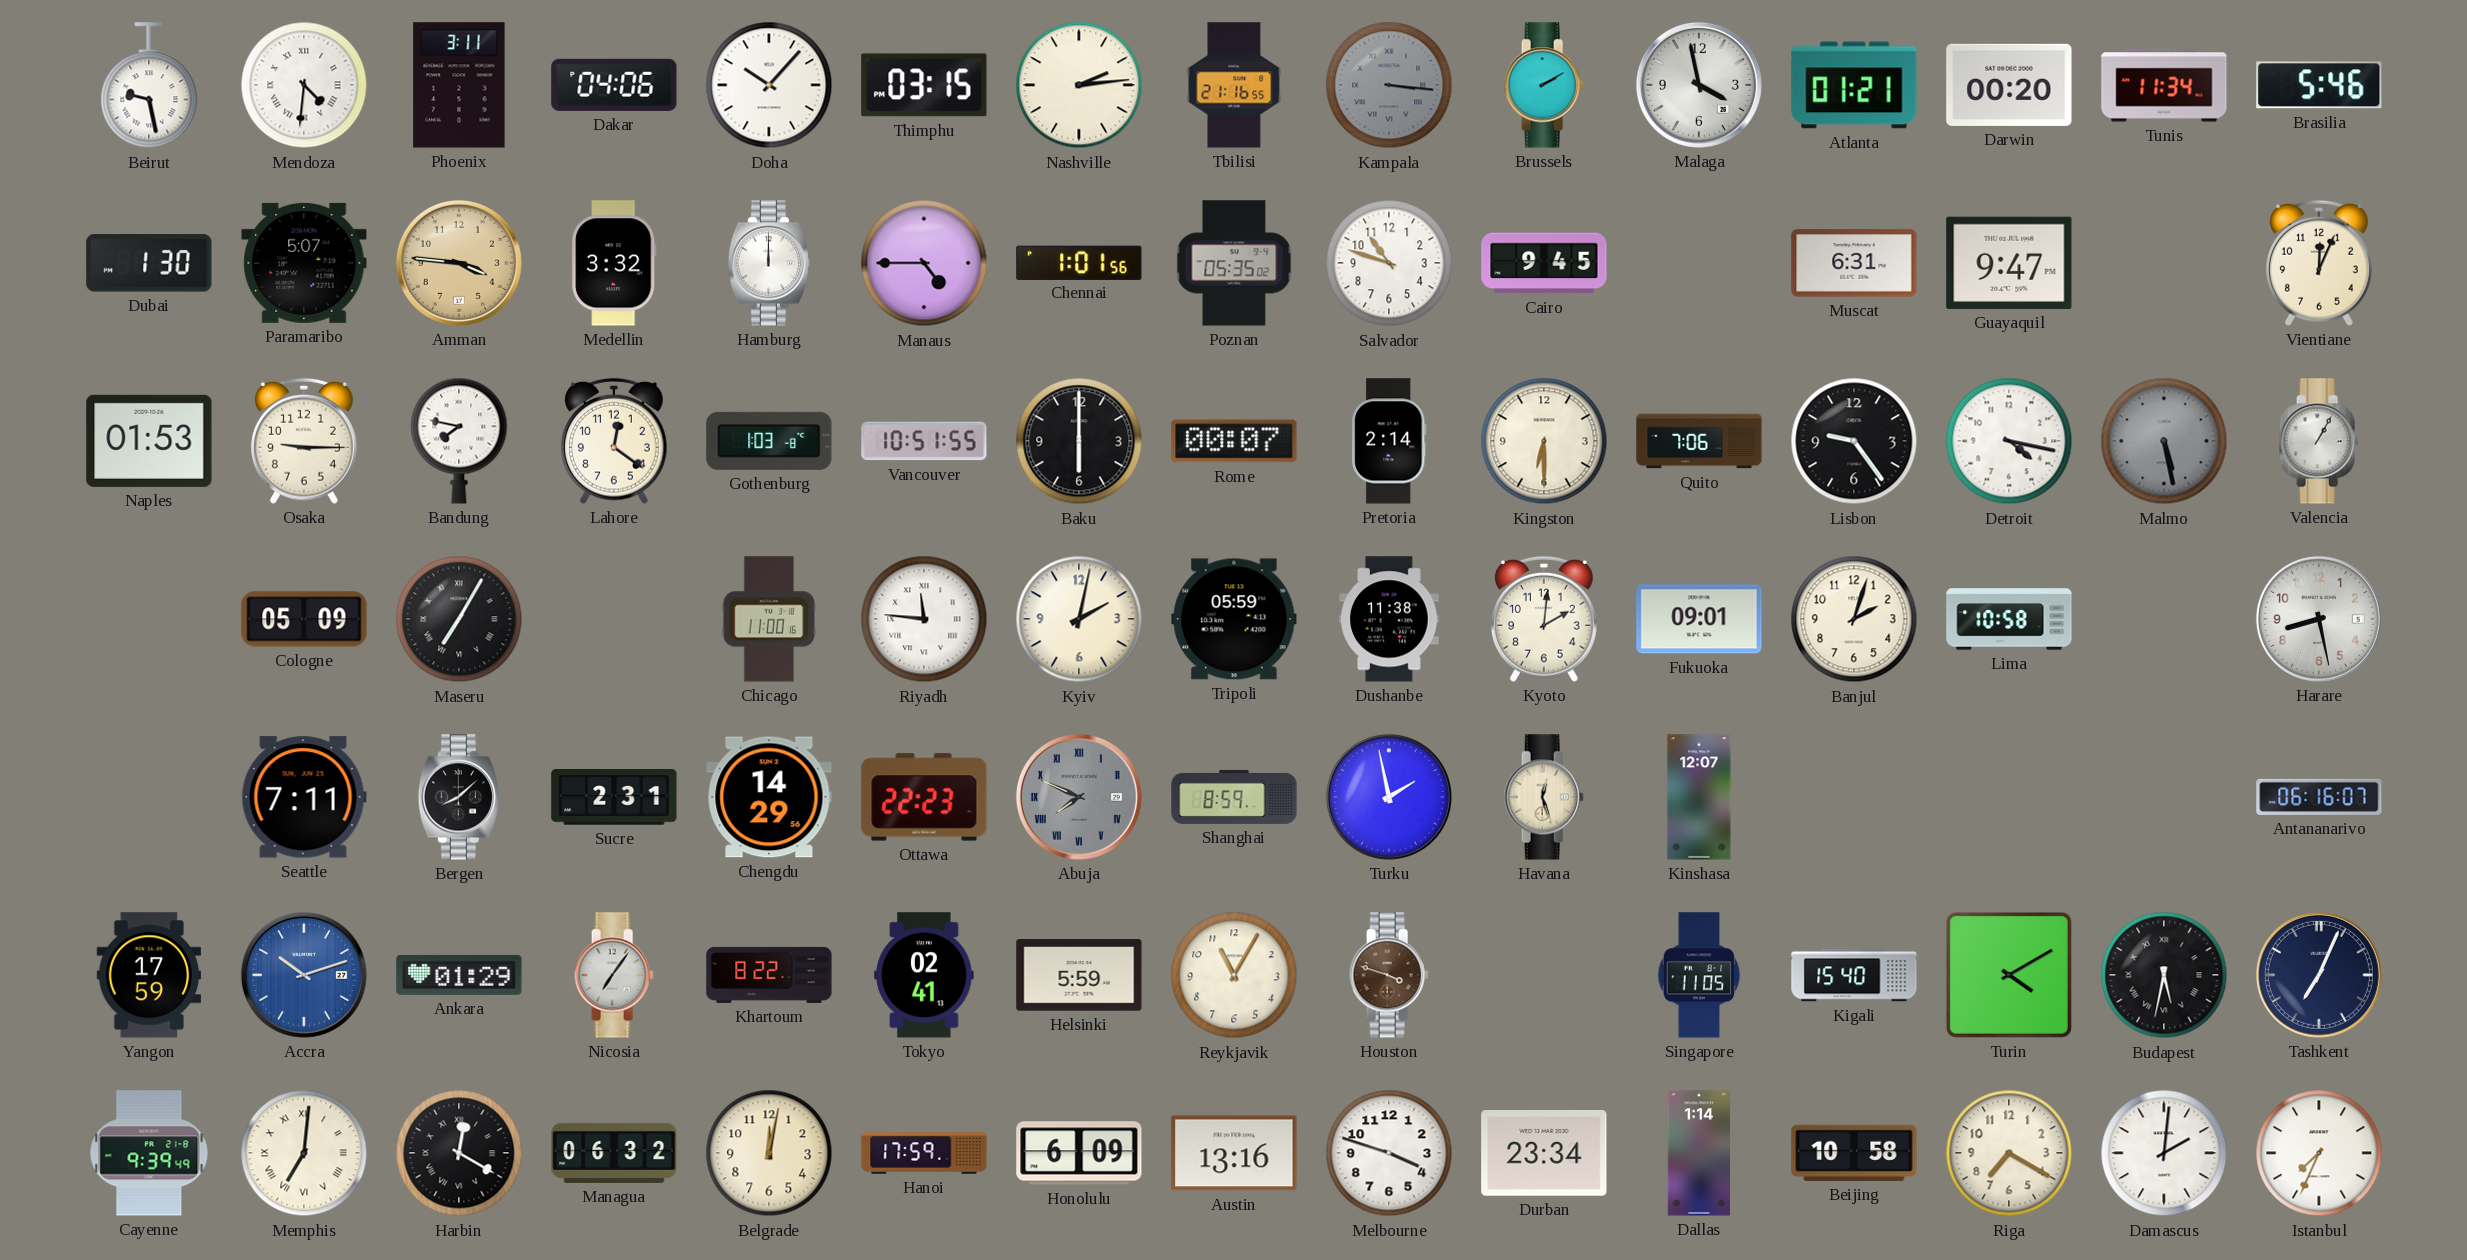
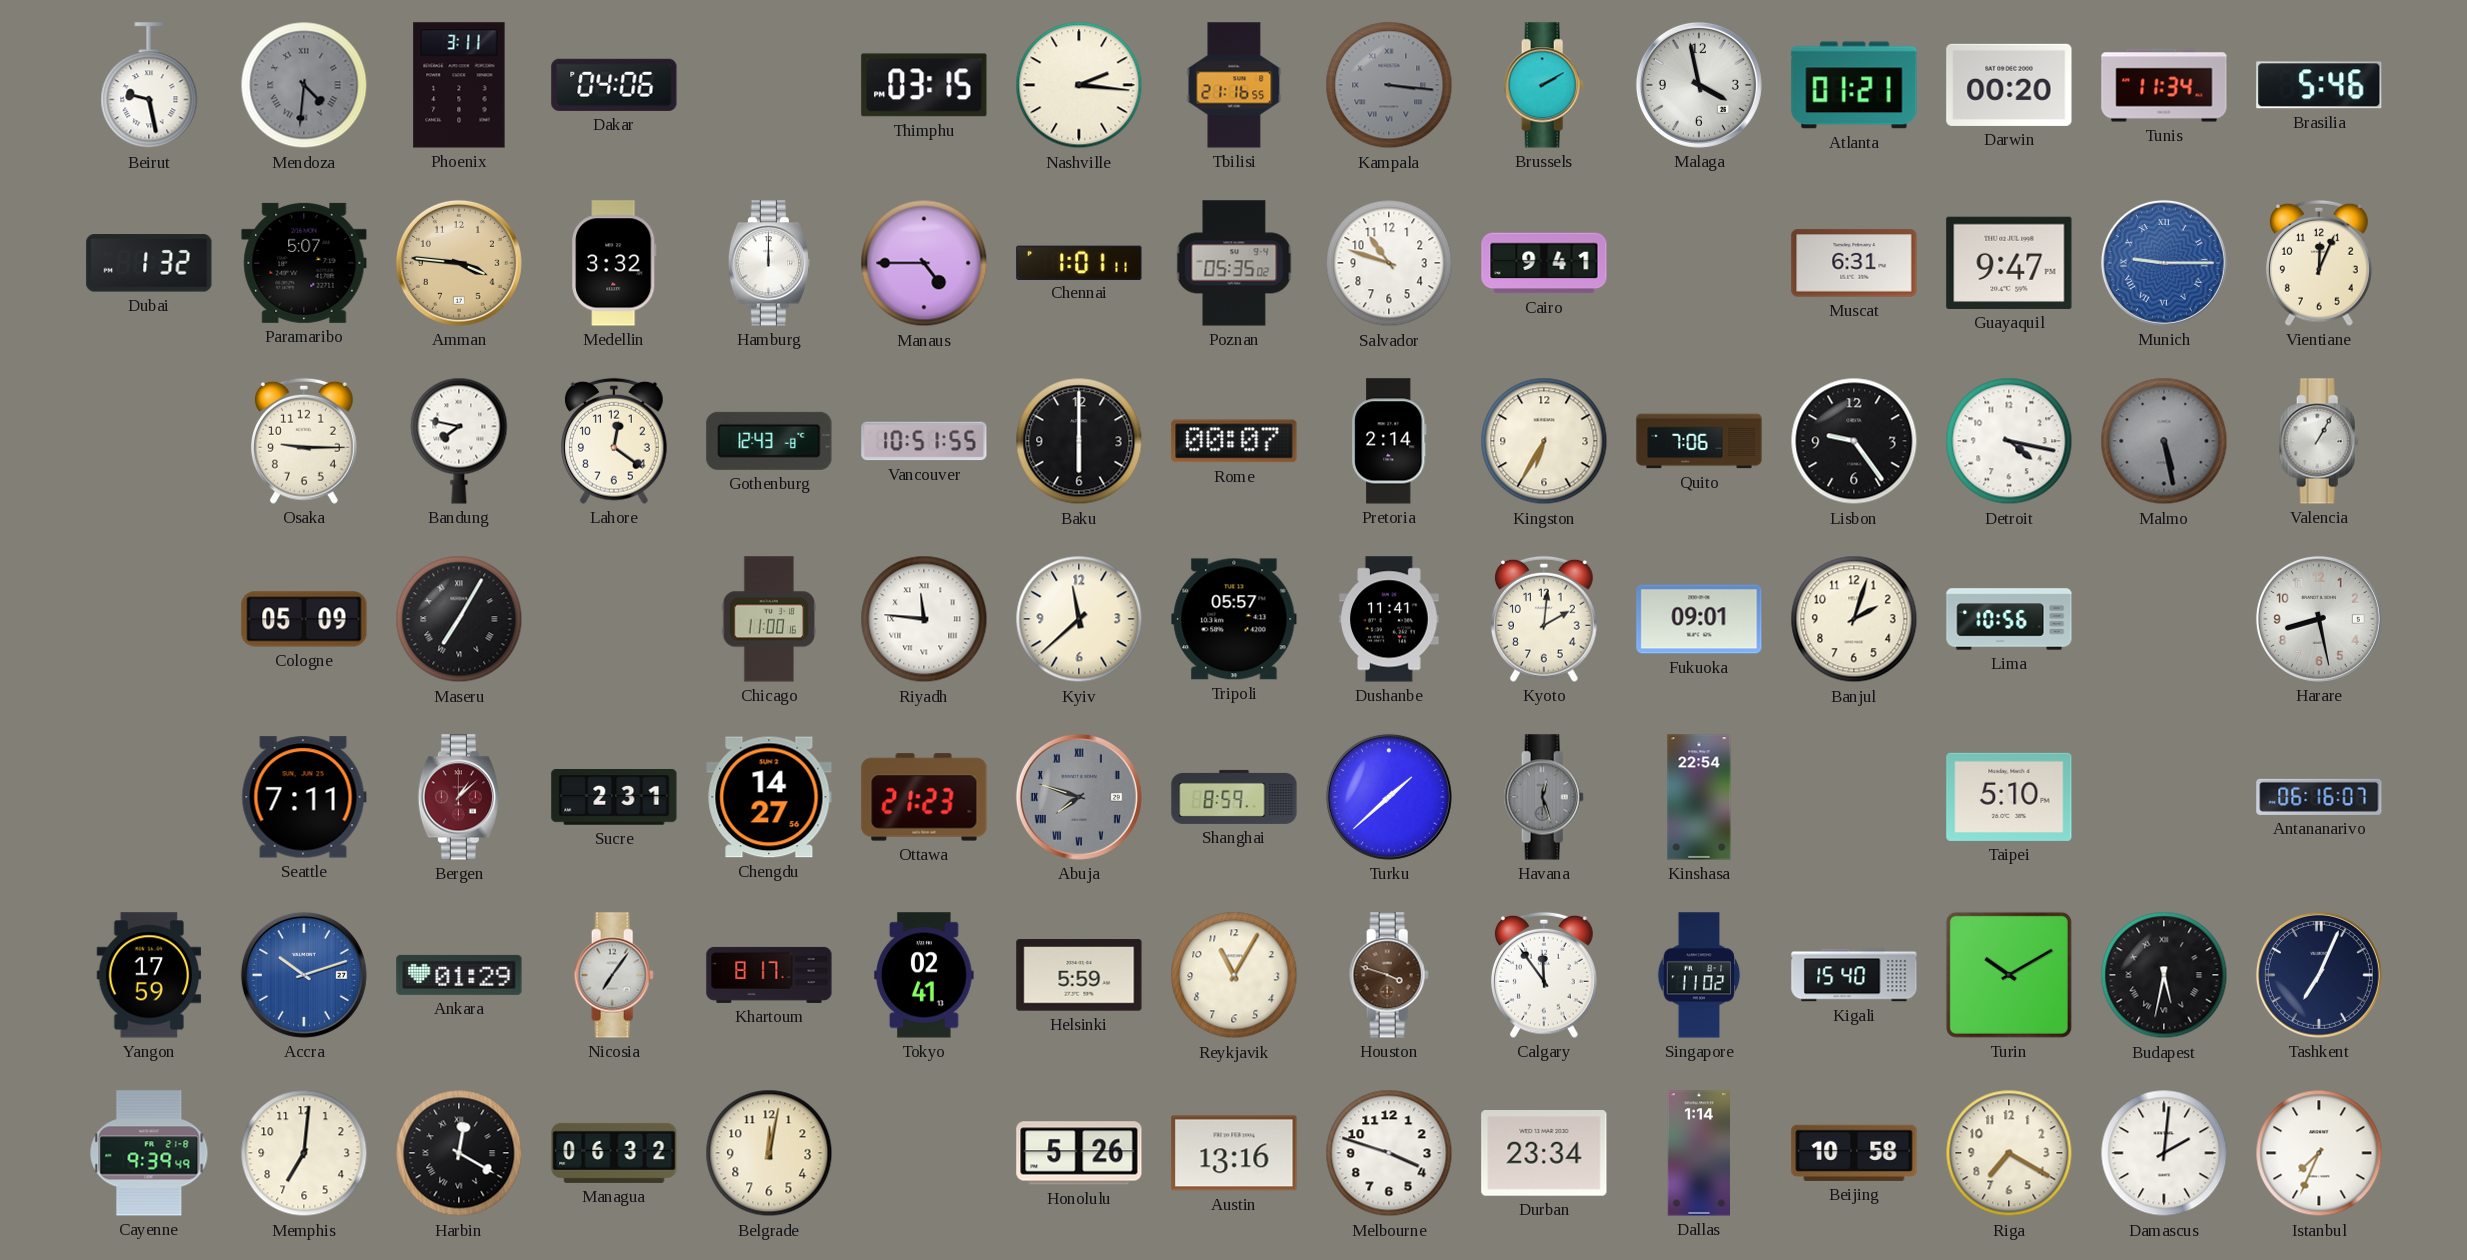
Mendoza dial: white -> grey
Doha: 10:07 -> none
Nashville: 2:14 -> 2:16
Dubai: 1:30 -> 1:32
Chennai: 1:01:56 -> 1:01:11
Cairo: 9:45 -> 9:41
Munich: none -> 9:15
Naples: 01:53 -> none
Gothenburg: 1:03 -> 12:43
Kingston: 6:30 -> 6:35
Kyiv: 2:02 -> 11:38
Tripoli: 05:59 -> 05:57
Dushanbe: 11:38 -> 11:41
Lima: 10:58 -> 10:56
Bergen: 8:08 -> 1:08
Bergen dial: black -> burgundy
Chengdu: 14:29 -> 14:27
Ottawa: 22:23 -> 21:23
Abuja: 7:49 -> 7:48
Turku: 1:58 -> 1:38
Havana dial: cream -> grey
Kinshasa: 12:07 -> 22:54
Taipei: none -> 5:10
Khartoum: 8:22 -> 8:17
Calgary: none -> 11:54
Singapore: 11:05 -> 11:02
Turin: 4:10 -> 10:10
Memphis numerals: Roman -> Arabic
Hanoi: 17:59 -> none
Honolulu: 6:09 -> 5:26
